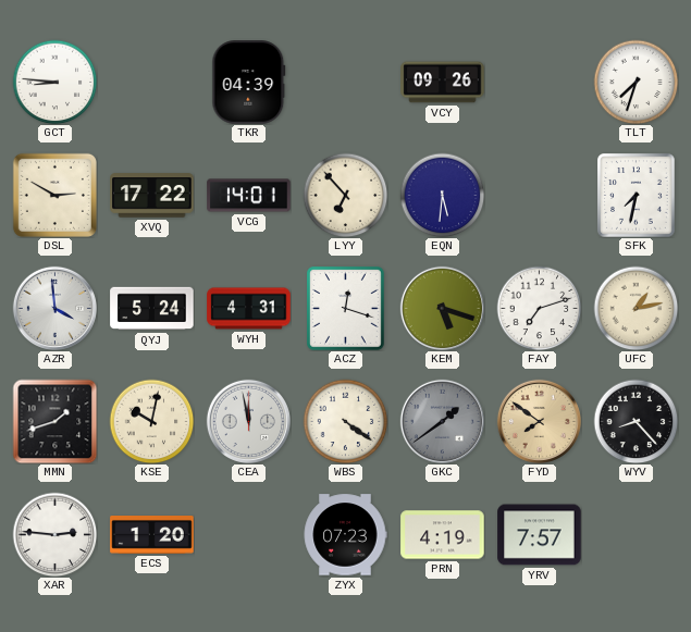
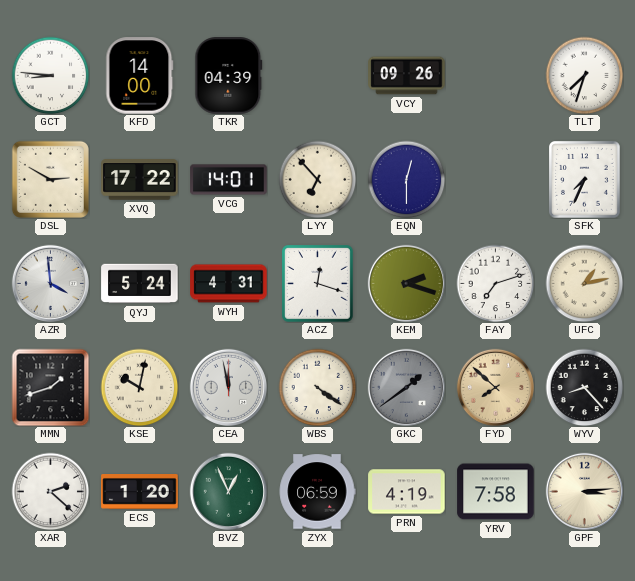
KFD: none -> 14:00
EQN: 5:31 -> 12:30
SFK: 7:32 -> 7:34
KEM: 5:18 -> 2:18
FYD: 7:51 -> 7:52
XAR: 2:46 -> 2:22
BVZ: none -> 12:56
ZYX: 07:23 -> 06:59
YRV: 7:57 -> 7:58
GPF: none -> 3:14
